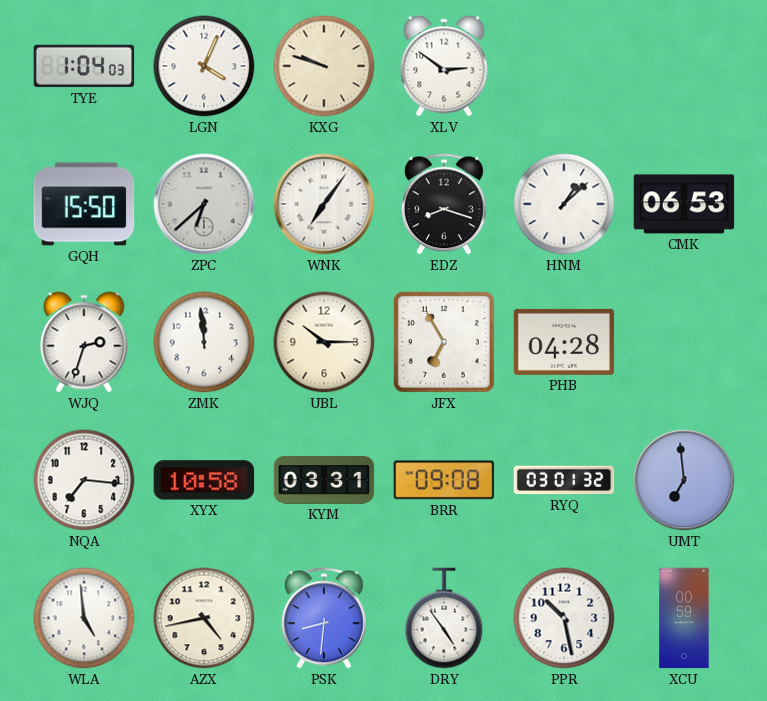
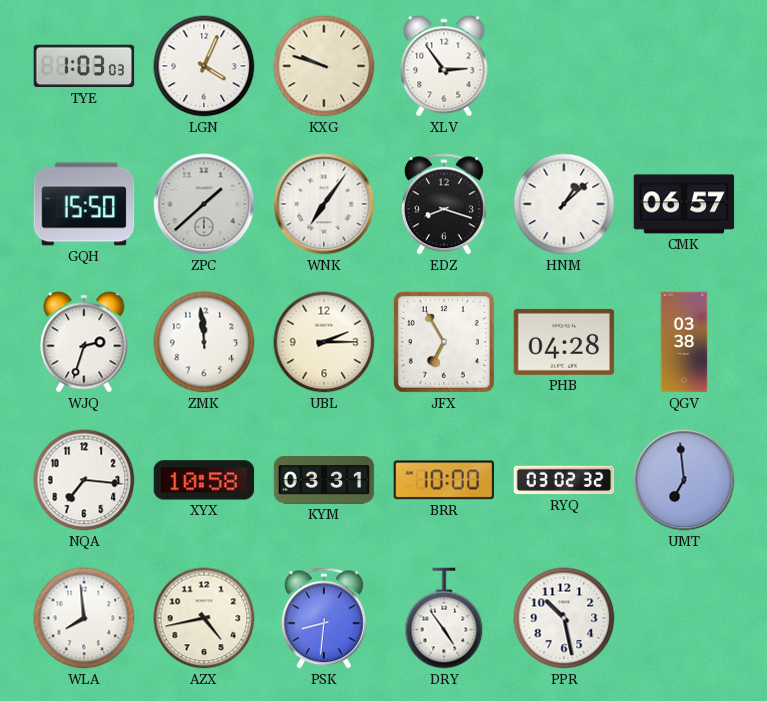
TYE: 1:04 -> 1:03
XLV: 2:51 -> 2:54
ZPC: 6:38 -> 1:38
CMK: 06:53 -> 06:57
UBL: 10:15 -> 2:15
QGV: none -> 03:38
BRR: 09:08 -> 10:00
RYQ: 03:01 -> 03:02
WLA: 4:59 -> 7:59
XCU: 00:59 -> none
